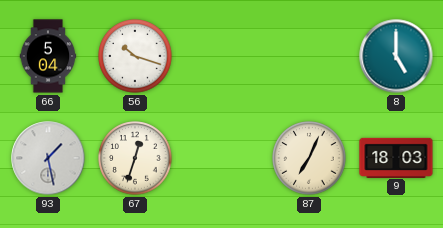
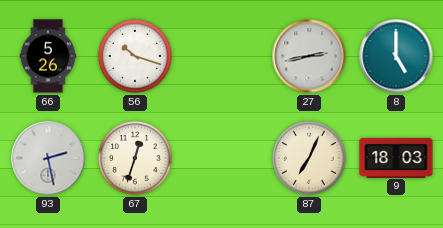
66: 5:04 -> 5:26
27: none -> 2:43
93: 1:28 -> 2:28
